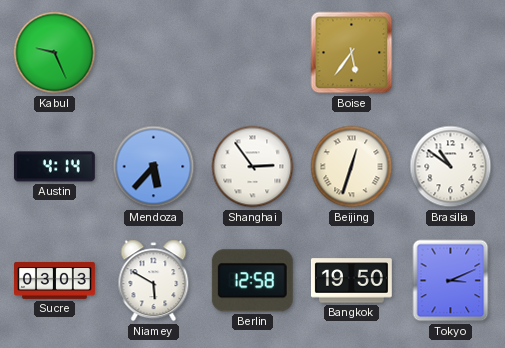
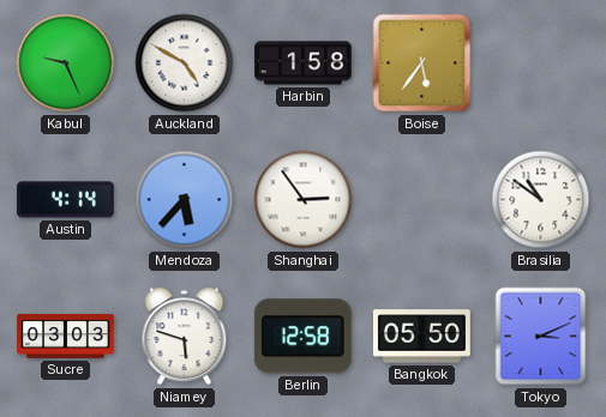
Auckland: none -> 4:50
Harbin: none -> 1:58
Beijing: 12:33 -> none
Niamey: 5:50 -> 5:48
Bangkok: 19:50 -> 05:50
